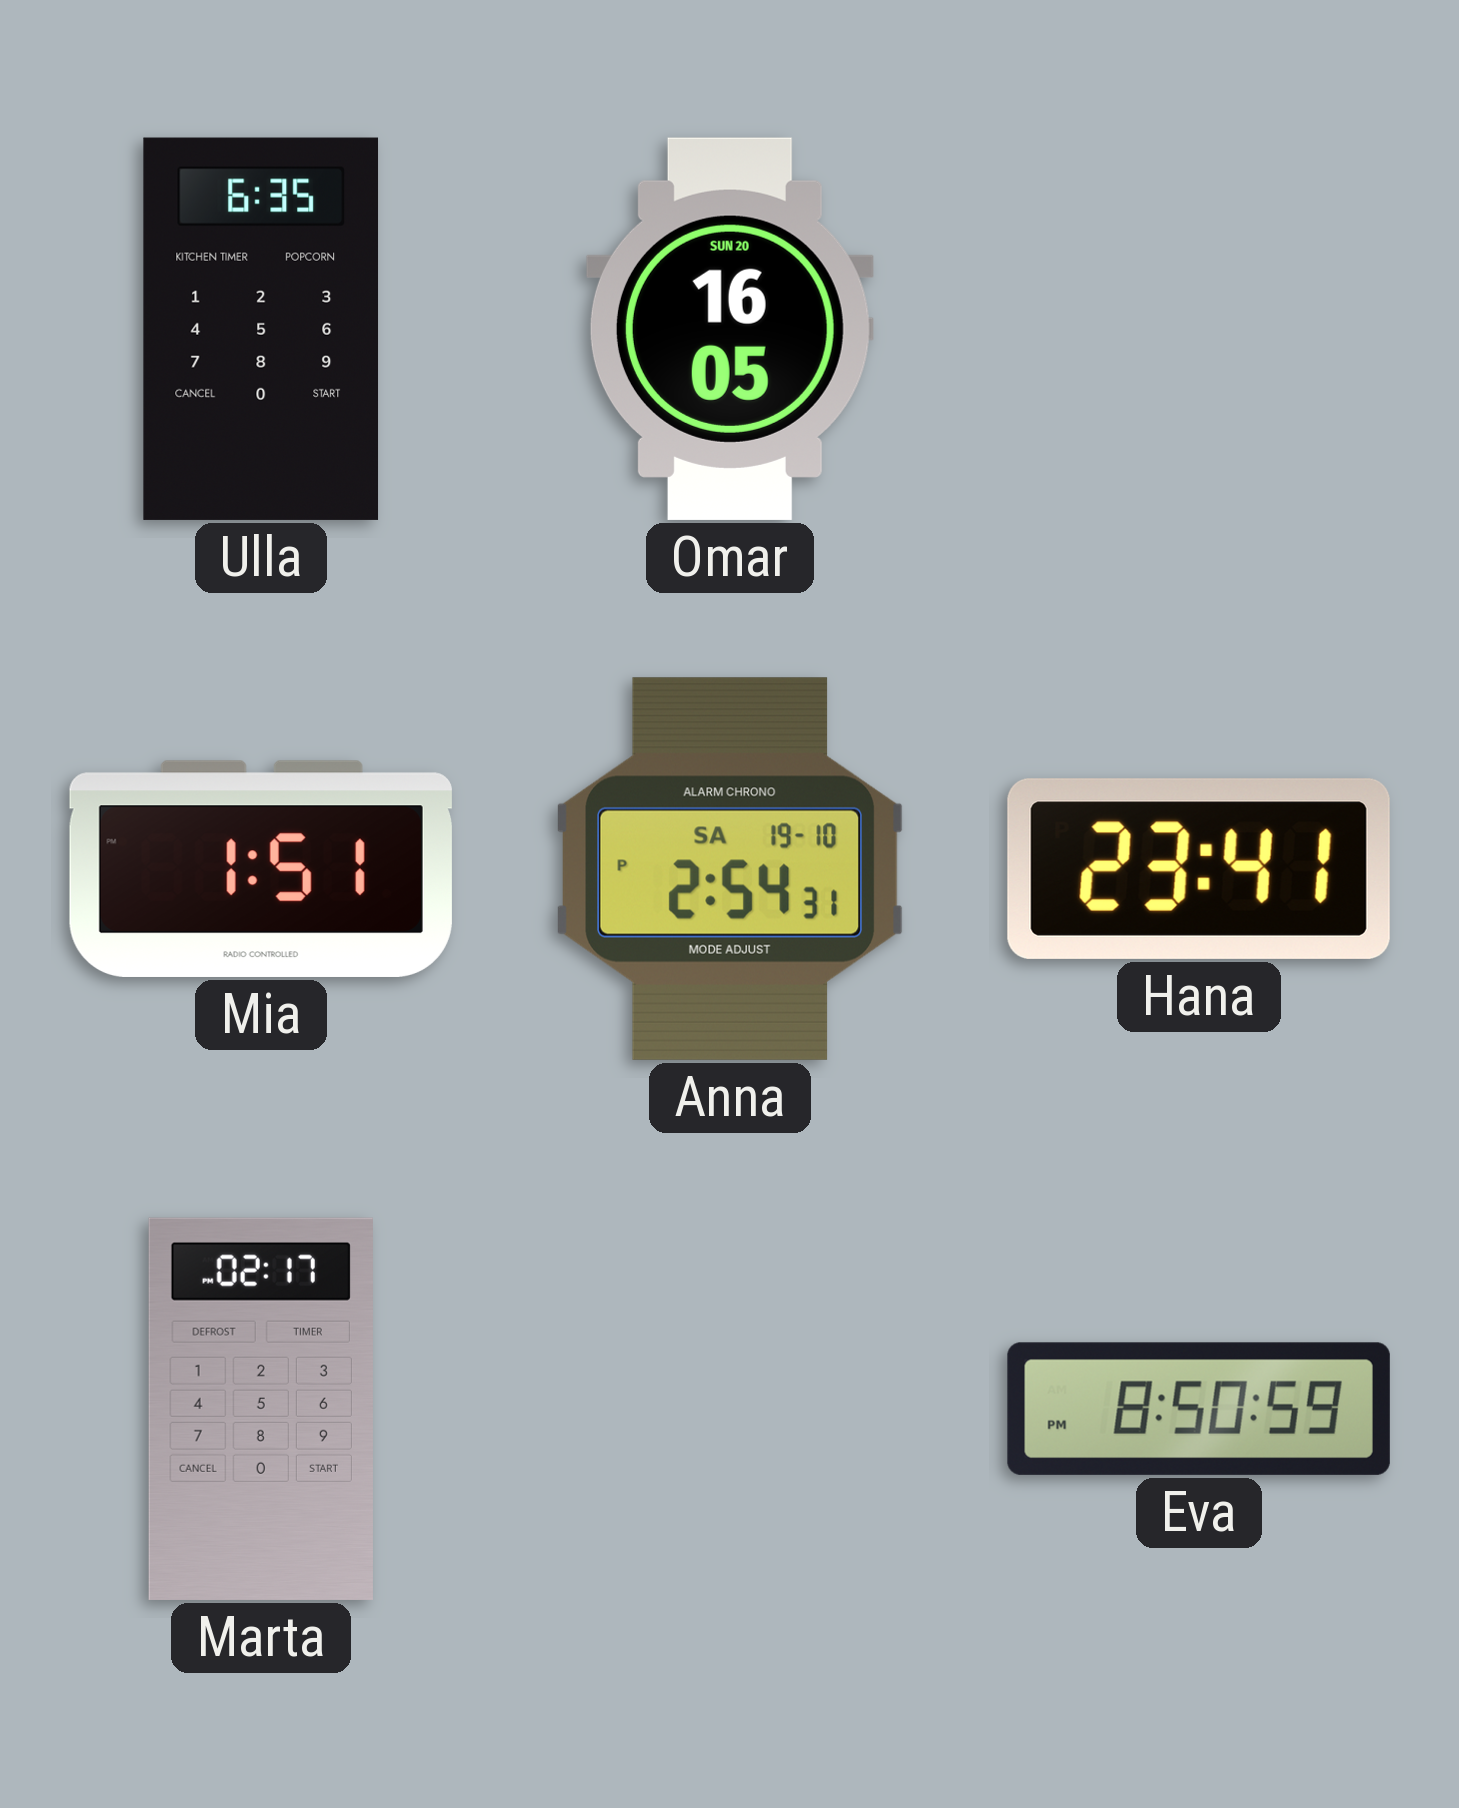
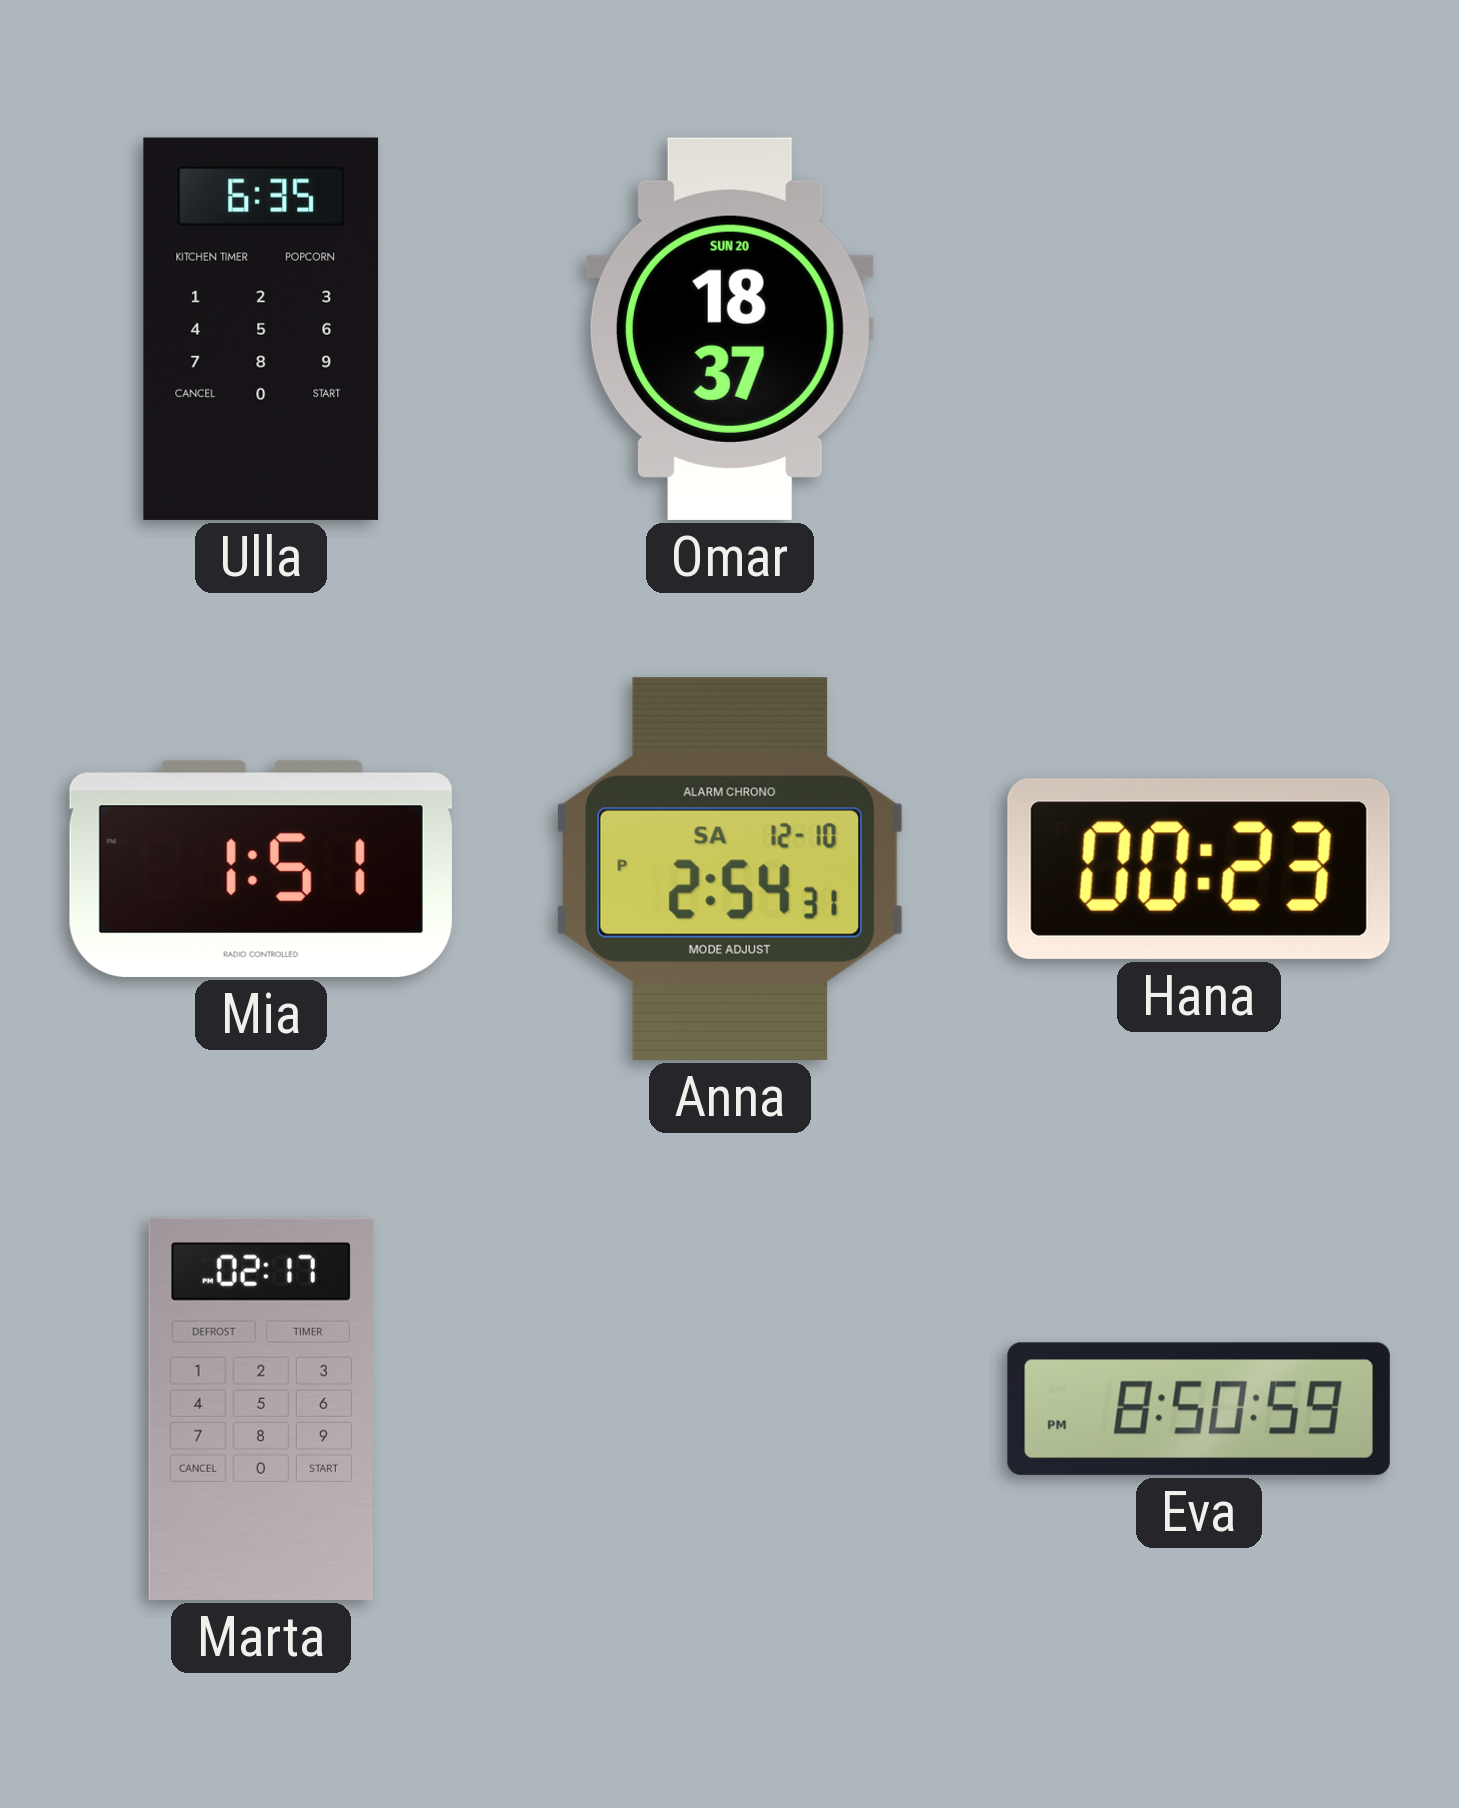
Omar: 16:05 -> 18:37
Anna date: SA 19-10 -> SA 12-10
Hana: 23:41 -> 00:23
